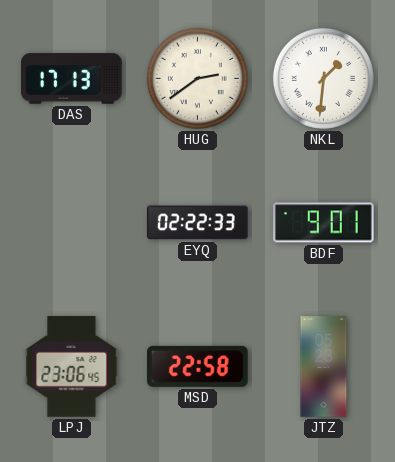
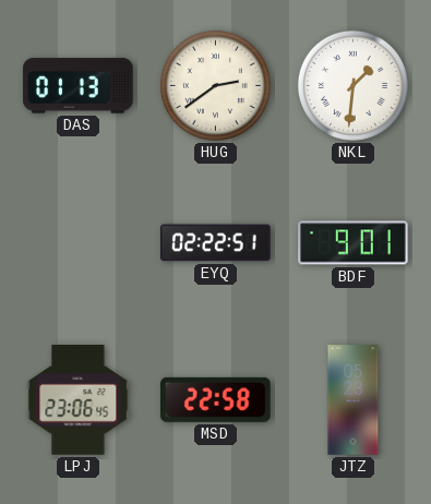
DAS: 17:13 -> 01:13
EYQ: 02:22:33 -> 02:22:51
